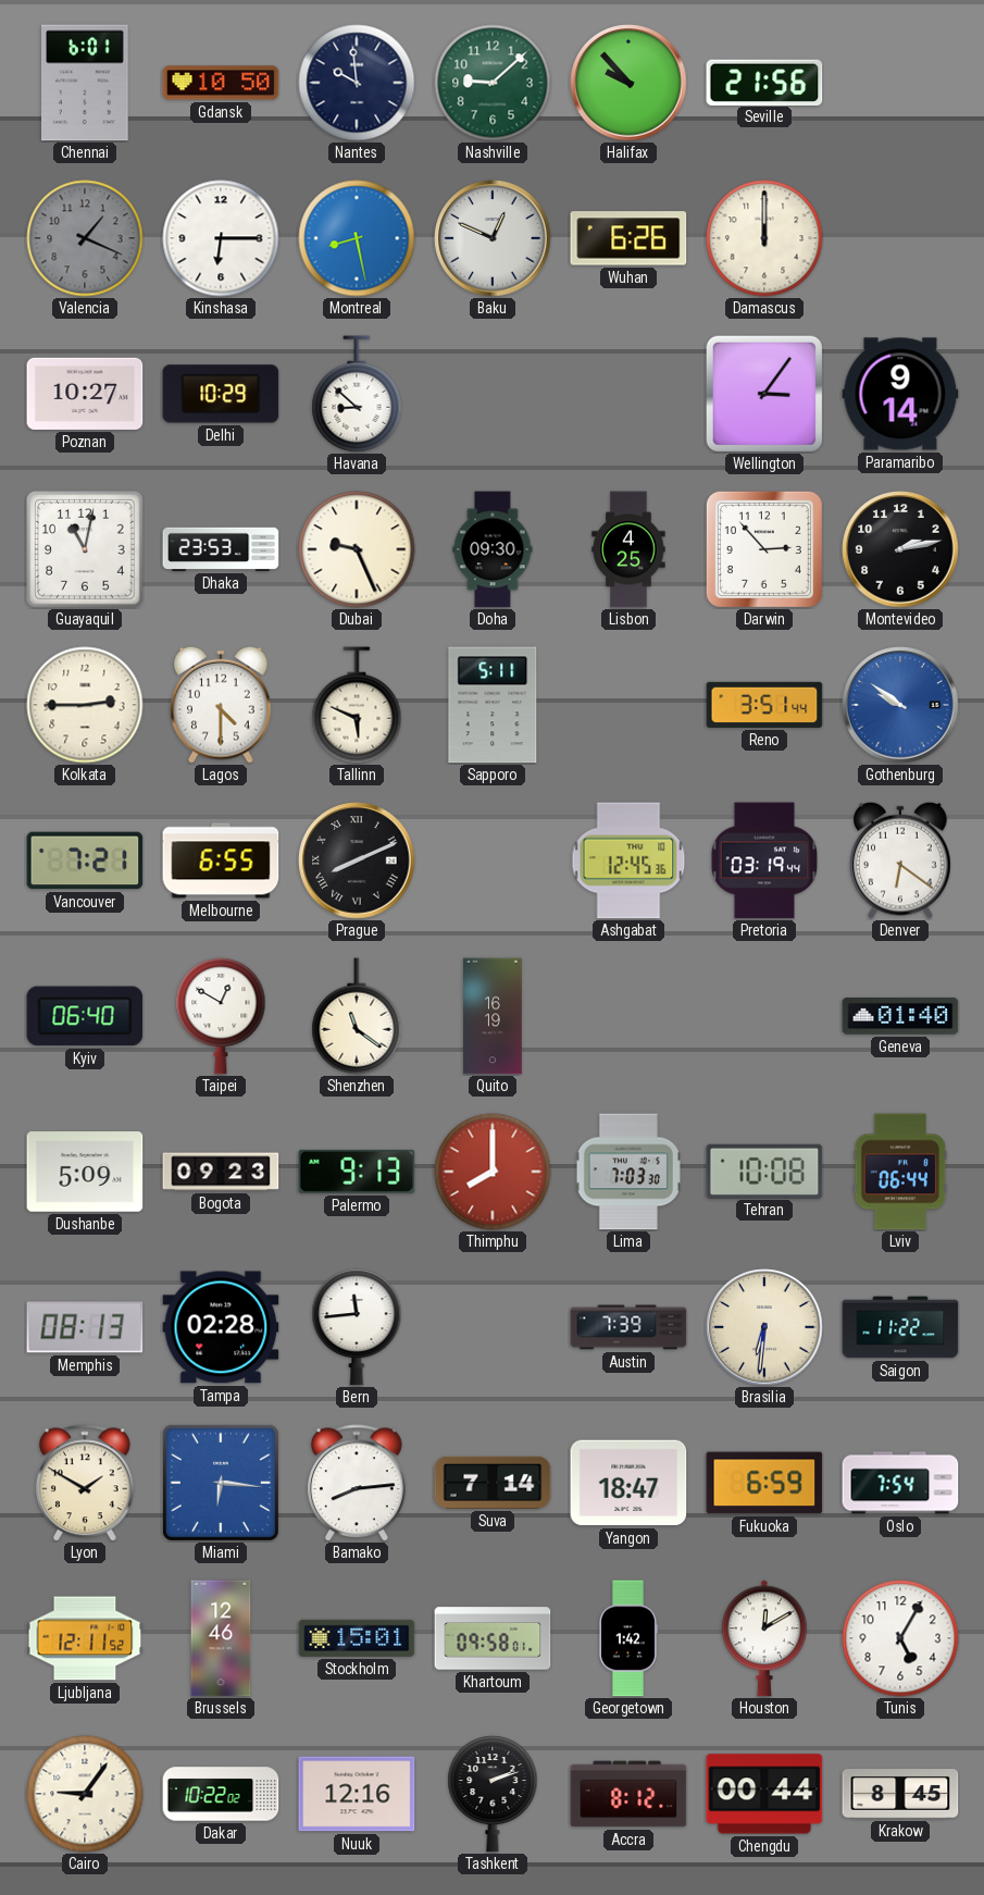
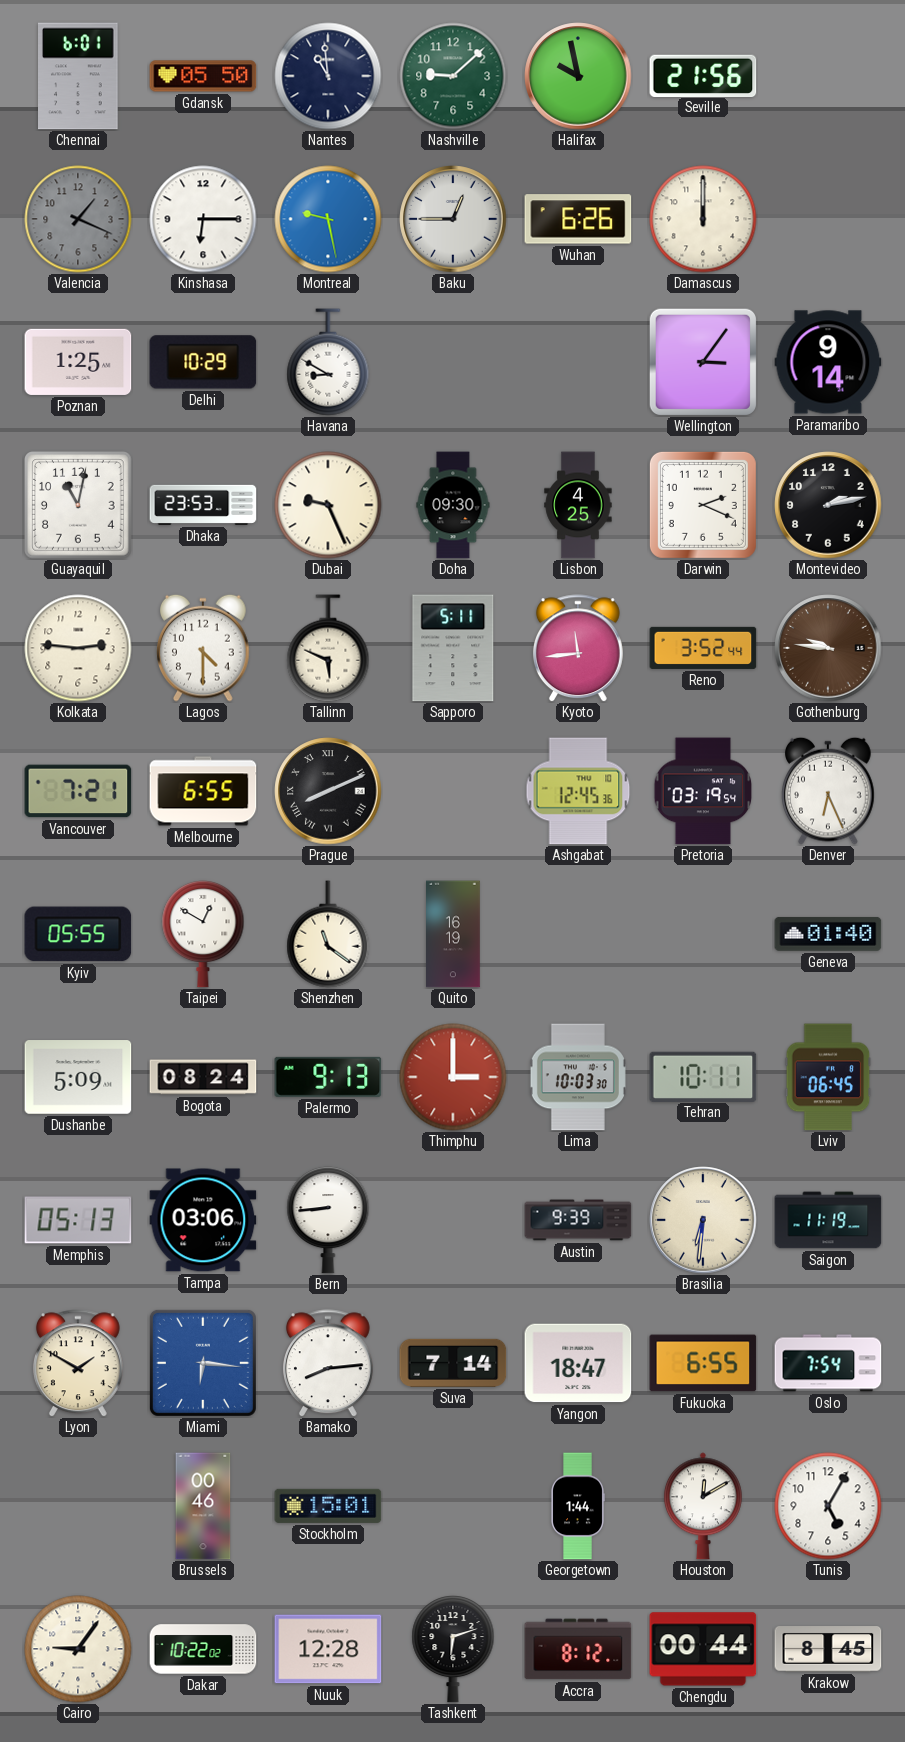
Gdansk: 10:50 -> 05:50
Nantes: 9:59 -> 10:59
Halifax: 9:53 -> 9:58
Montreal: 8:28 -> 9:28
Baku: 12:49 -> 12:45
Poznan: 10:27 -> 1:25
Havana: 8:52 -> 8:50
Darwin: 2:53 -> 2:19
Kolkata: 2:45 -> 2:46
Kyoto: none -> 11:44
Reno: 3:51 -> 3:52
Gothenburg: 9:51 -> 9:46
Gothenburg dial: blue -> brown
Pretoria: 03:19:44 -> 03:19:54
Denver: 6:21 -> 6:26
Kyiv: 06:40 -> 05:55
Bogota: 09:23 -> 08:24
Thimphu: 8:00 -> 3:00
Lima: 7:03 -> 10:03
Tehran: 10:08 -> 10:11
Lviv: 06:44 -> 06:45
Memphis: 08:13 -> 05:13
Tampa: 02:28 -> 03:06
Bern: 11:44 -> 8:44
Austin: 7:39 -> 9:39
Saigon: 11:22 -> 11:19
Fukuoka: 6:59 -> 6:55
Ljubljana: 12:11 -> none
Brussels: 12:46 -> 00:46
Khartoum: 09:58 -> none
Georgetown: 1:42 -> 1:44
Nuuk: 12:16 -> 12:28
Tashkent: 2:12 -> 6:12
